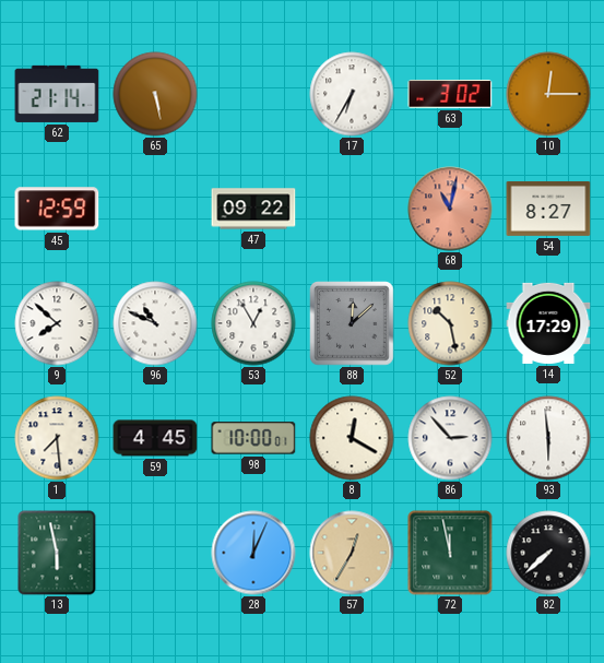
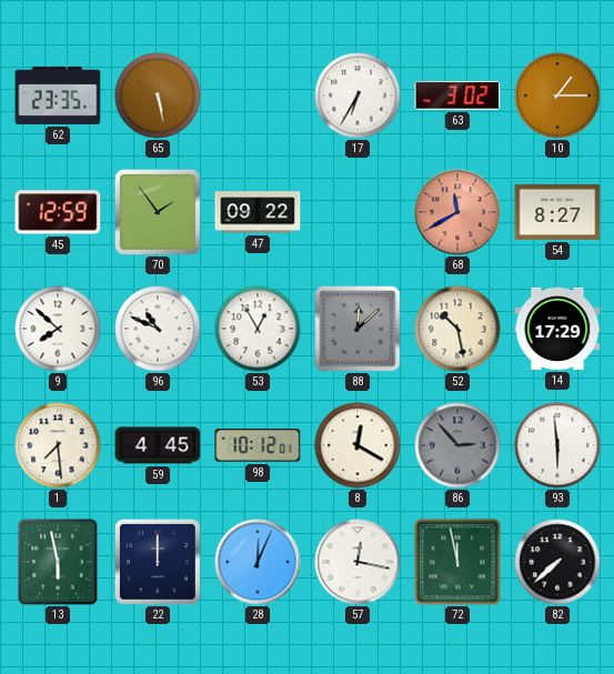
62: 21:14 -> 23:35
10: 12:15 -> 1:15
70: none -> 1:54
68: 11:02 -> 11:40
98: 10:00 -> 10:12
86 dial: white -> grey
22: none -> 12:00
57: 12:35 -> 12:17
57 dial: champagne -> white
